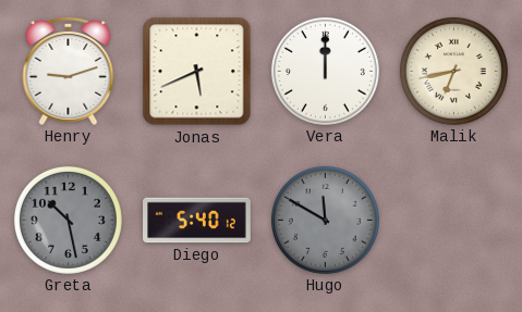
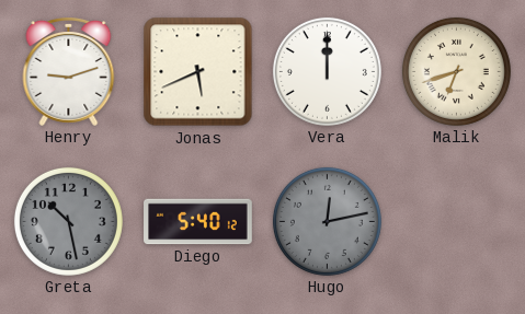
Malik: 6:43 -> 6:42
Hugo: 11:50 -> 12:13
